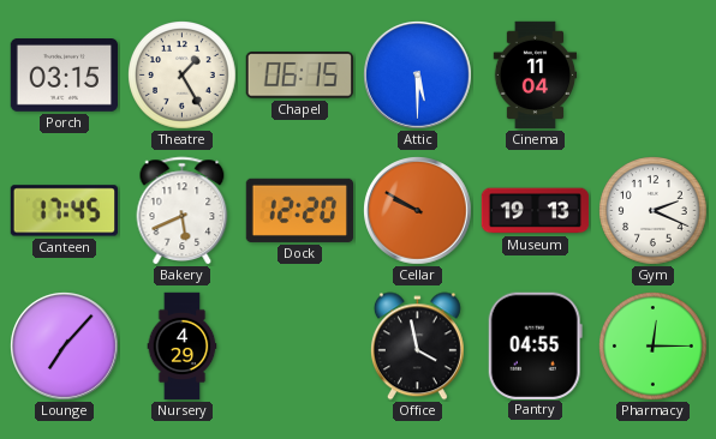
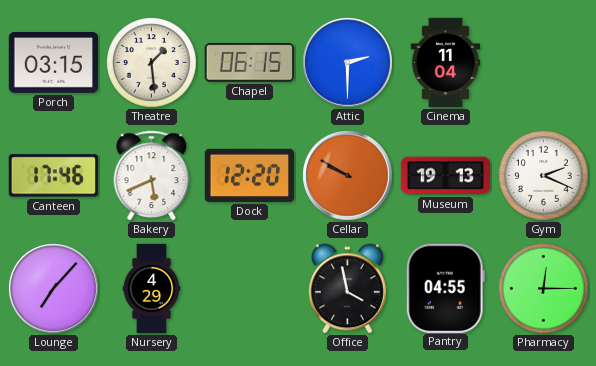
Theatre: 1:25 -> 1:29
Attic: 5:30 -> 2:30
Canteen: 17:45 -> 17:46
